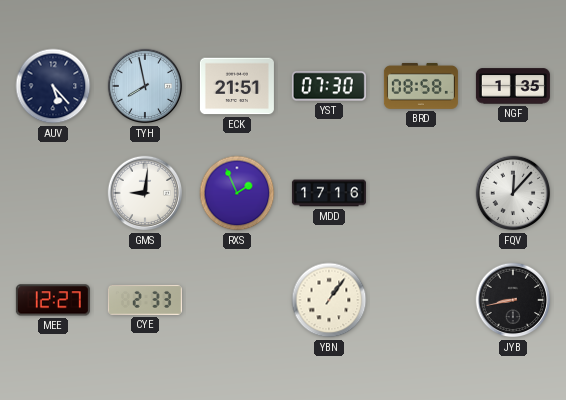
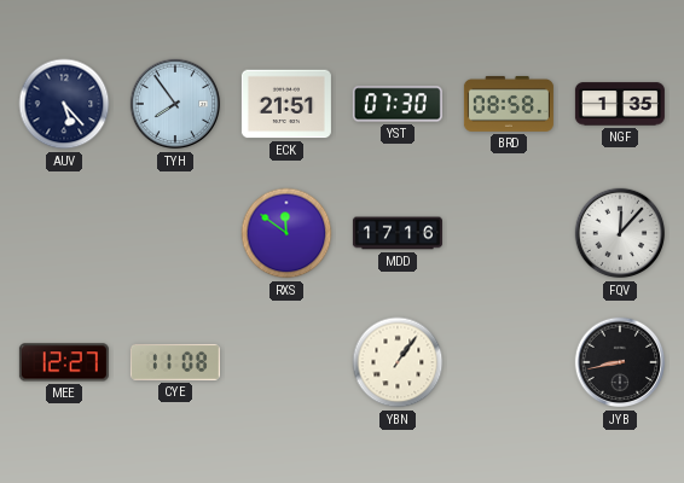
TYH: 7:58 -> 7:54
GMS: 9:01 -> none
RXS: 1:56 -> 11:51
CYE: 2:33 -> 11:08
